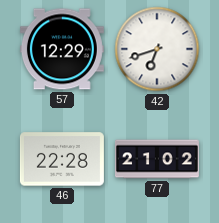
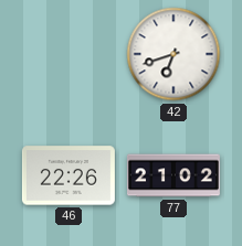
57: 12:29 -> none
46: 22:28 -> 22:26
